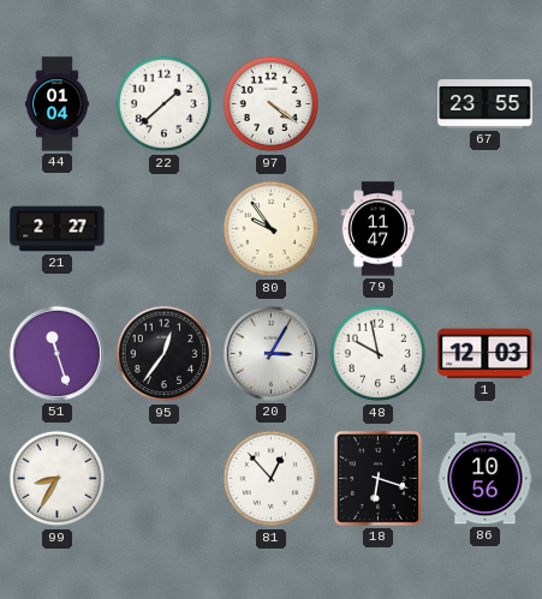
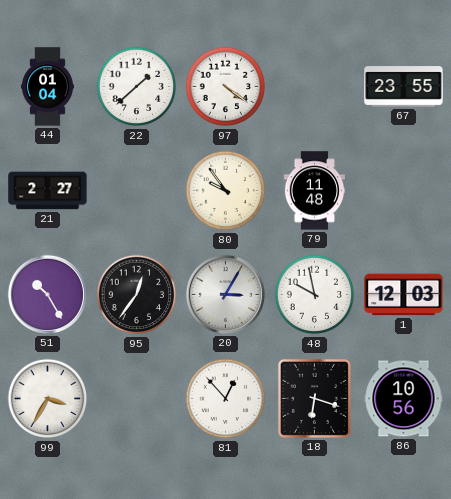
79: 11:47 -> 11:48
51: 11:27 -> 10:25
99: 8:35 -> 3:35
